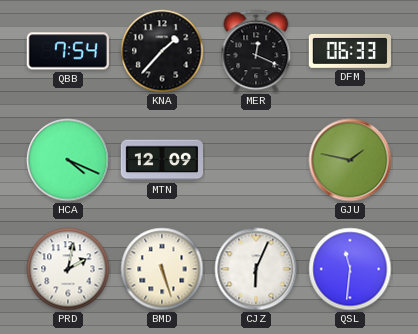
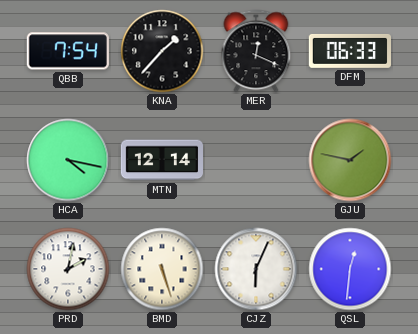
HCA: 4:19 -> 4:17
MTN: 12:09 -> 12:14
QSL: 11:31 -> 12:31
